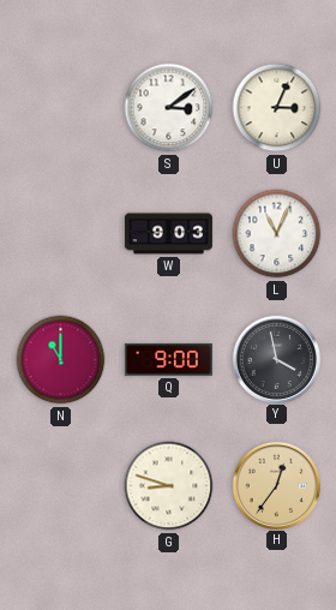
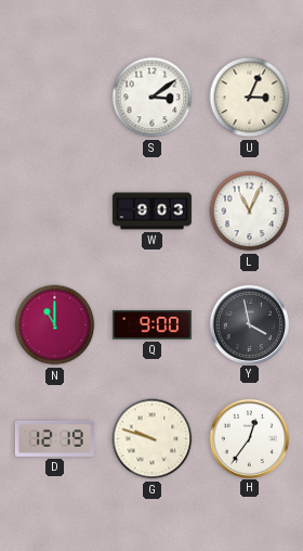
D: none -> 12:19
G: 8:48 -> 9:48
H dial: champagne -> white
